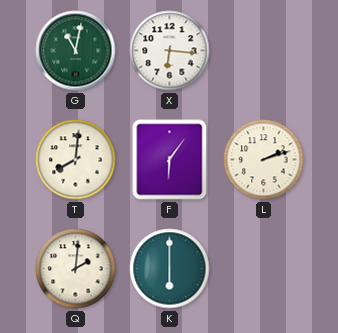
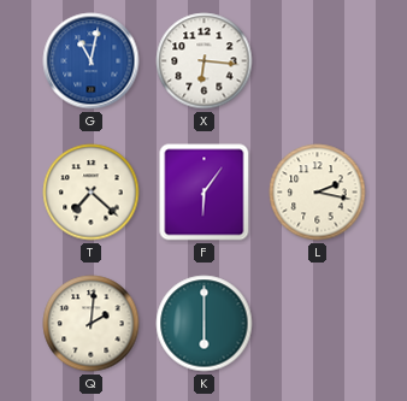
G dial: green -> blue
T: 8:01 -> 7:22
L: 2:12 -> 2:17
